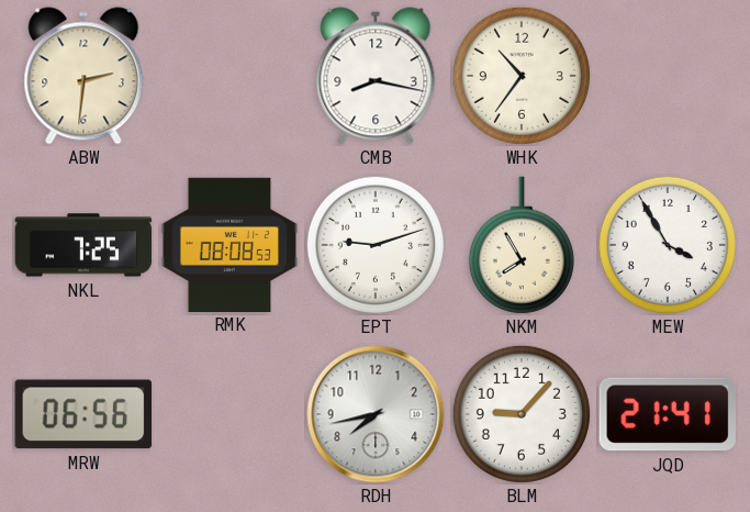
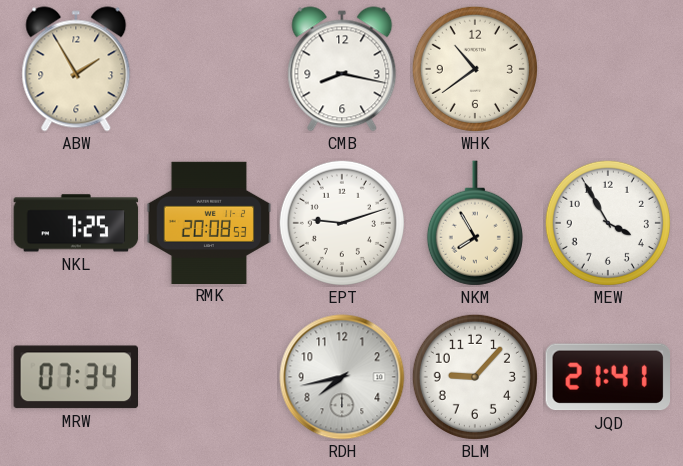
ABW: 2:31 -> 1:55
WHK: 10:36 -> 10:39
RMK: 08:08 -> 20:08
MRW: 06:56 -> 07:34
